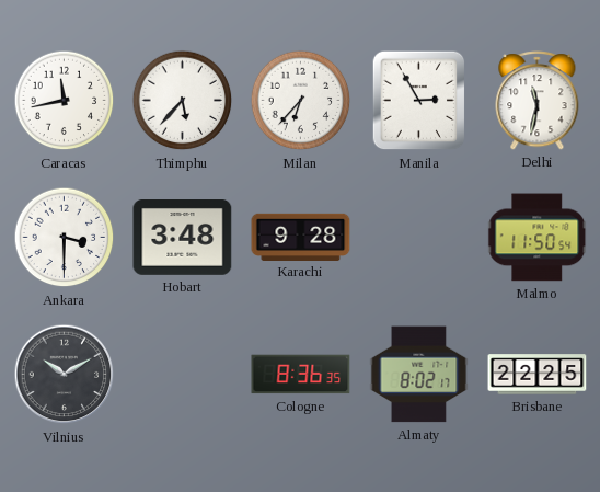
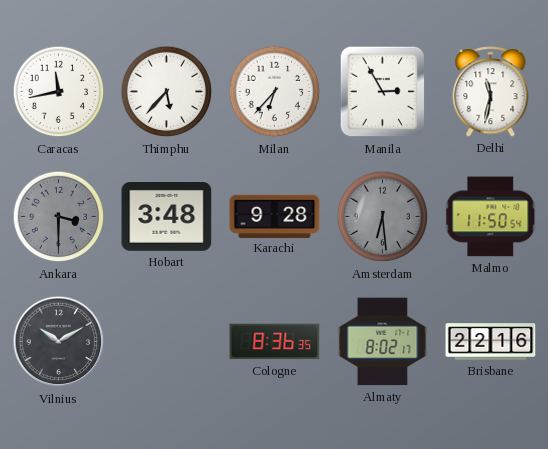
Ankara dial: white -> grey
Amsterdam: none -> 6:29
Brisbane: 22:25 -> 22:16
